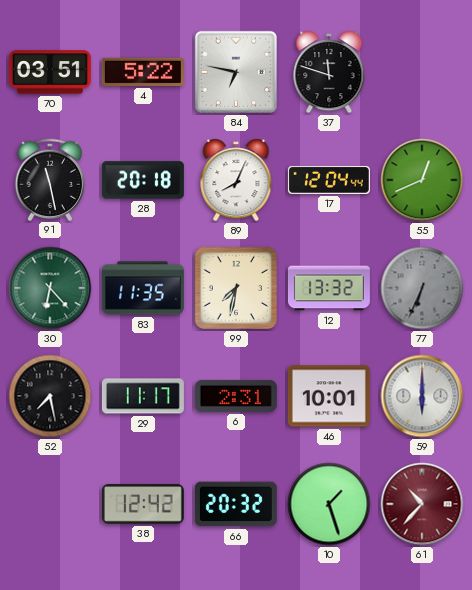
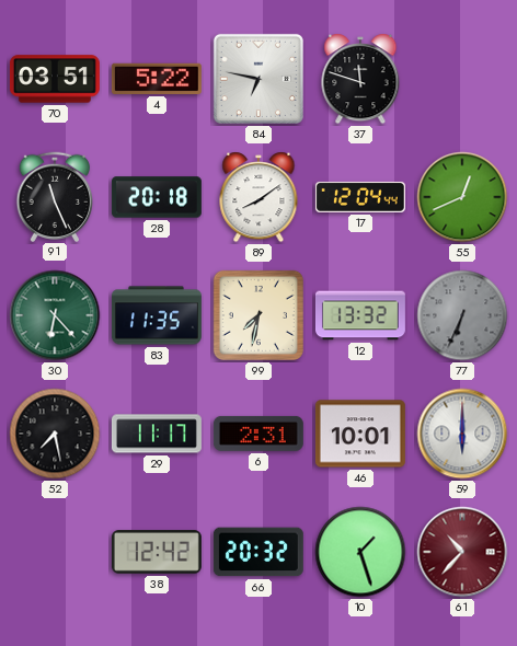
91: 11:28 -> 11:26
89: 8:04 -> 8:09
